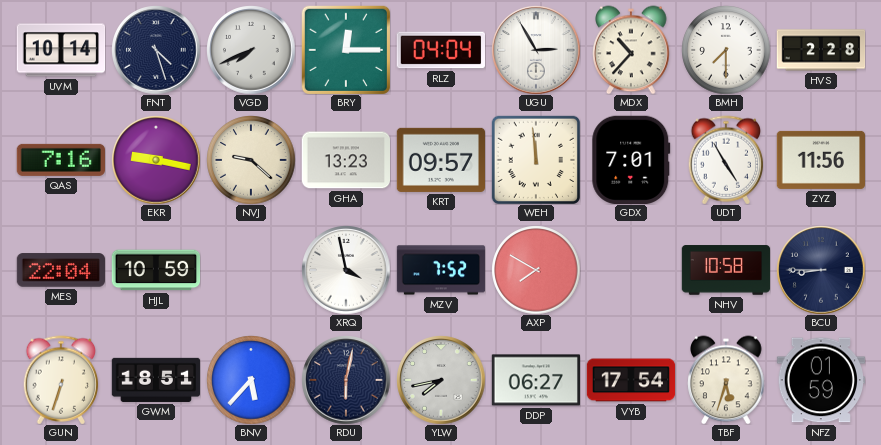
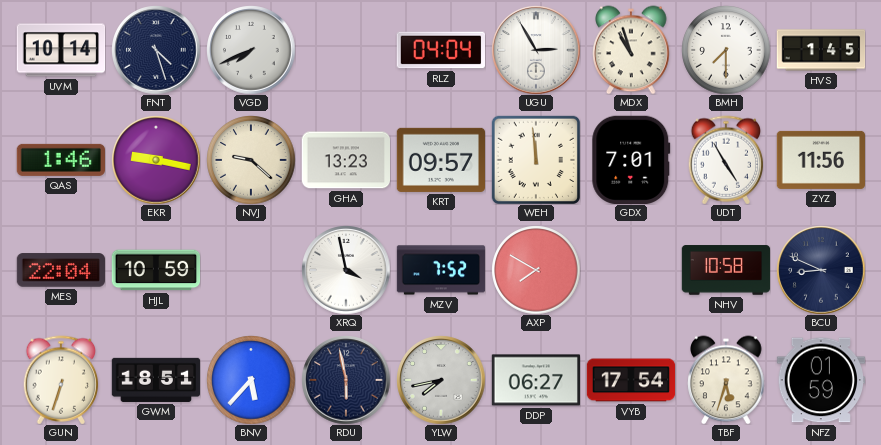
BRY: 12:15 -> none
MDX: 10:37 -> 10:57
HVS: 2:28 -> 1:45
QAS: 7:16 -> 1:46
BCU: 8:45 -> 8:49
RDU: 6:02 -> 5:58
